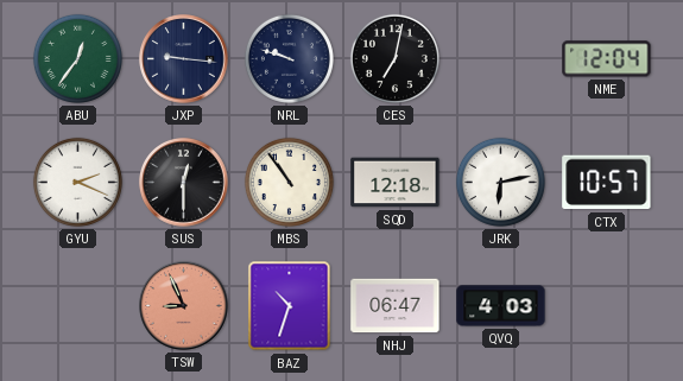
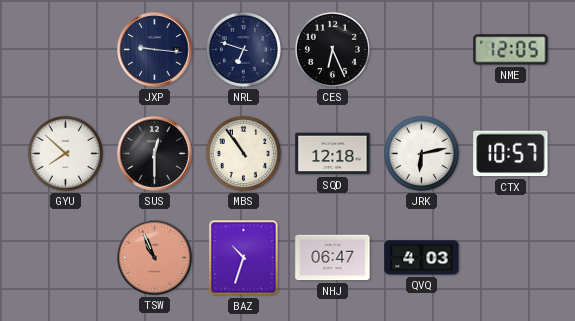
ABU: 12:36 -> none
NRL: 9:48 -> 6:48
CES: 7:02 -> 6:26
NME: 12:04 -> 12:05
GYU: 2:19 -> 7:52
TSW: 8:56 -> 10:56
